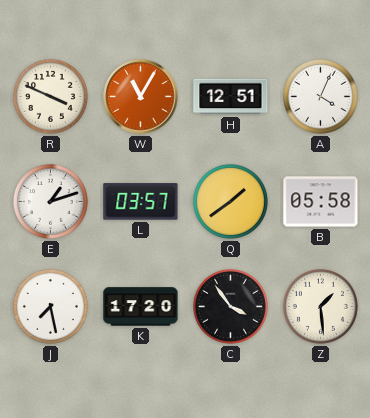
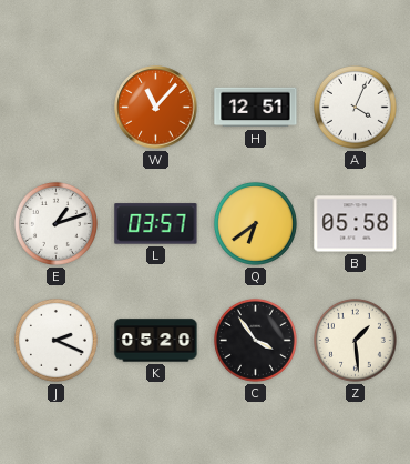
R: 3:49 -> none
W: 11:05 -> 11:07
Q: 1:39 -> 6:39
J: 7:28 -> 2:19
K: 17:20 -> 05:20
